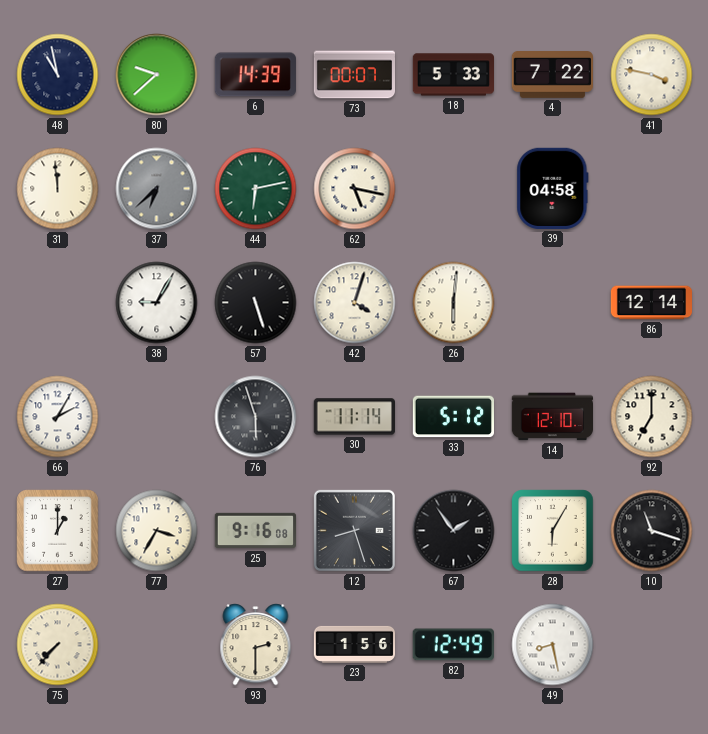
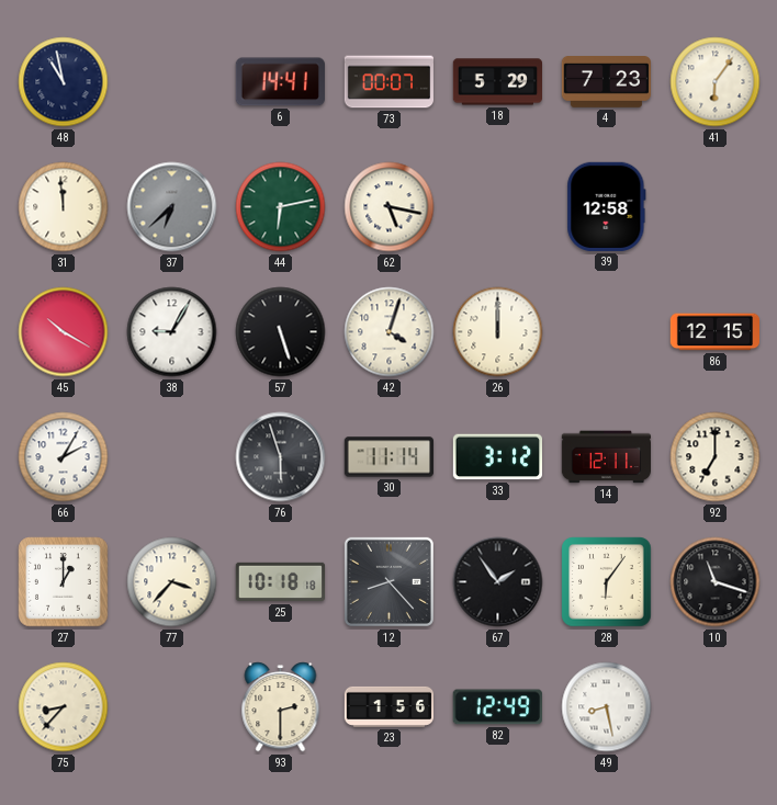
80: 9:38 -> none
6: 14:39 -> 14:41
18: 5:33 -> 5:29
4: 7:22 -> 7:23
41: 3:47 -> 6:06
39: 04:58 -> 12:58
45: none -> 10:20
26: 6:01 -> 12:00
86: 12:14 -> 12:15
33: 5:12 -> 3:12
14: 12:10 -> 12:11
77: 3:35 -> 3:37
25: 9:16 -> 10:18
12: 8:27 -> 8:23
28: 6:05 -> 6:06
75: 7:37 -> 8:37
